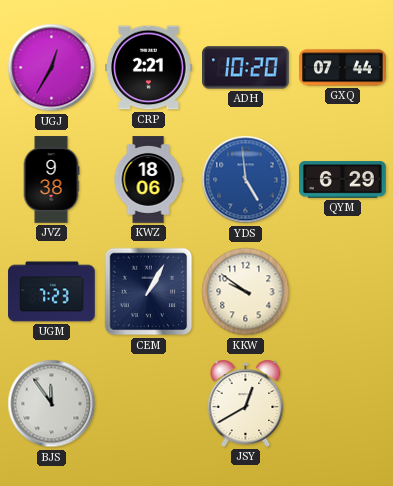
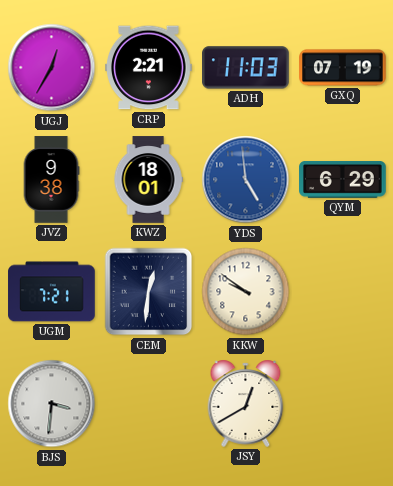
ADH: 10:20 -> 11:03
GXQ: 07:44 -> 07:19
KWZ: 18:06 -> 18:01
UGM: 7:23 -> 7:21
CEM: 1:05 -> 12:31
BJS: 11:54 -> 3:31
